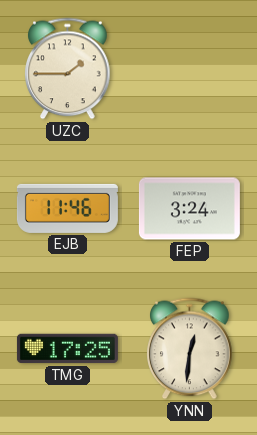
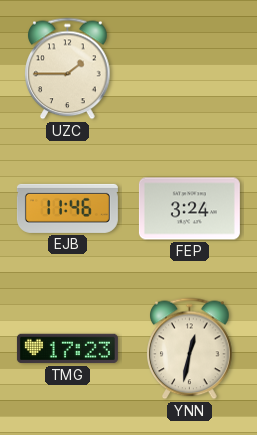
TMG: 17:25 -> 17:23
YNN: 12:31 -> 12:32
